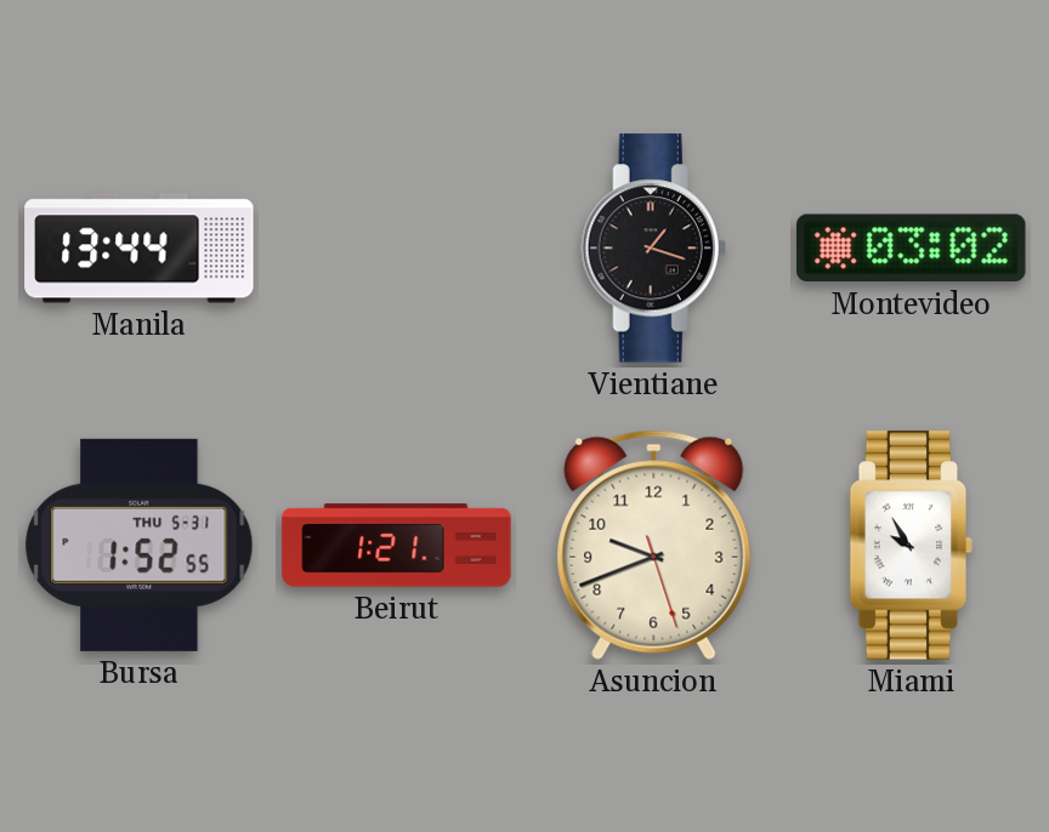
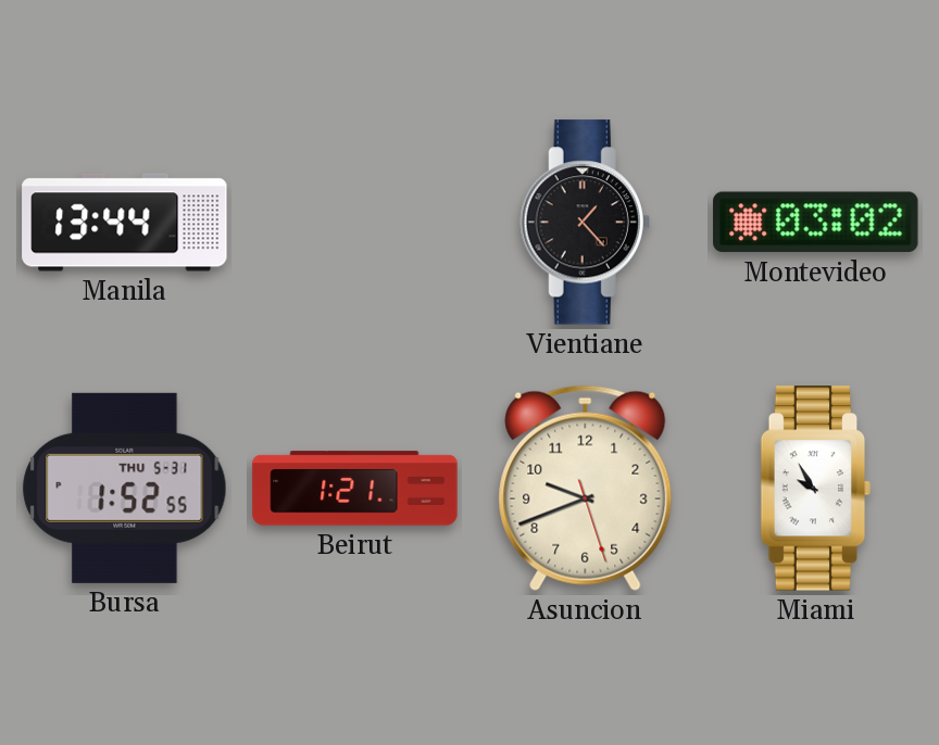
Vientiane: 1:18 -> 1:23
